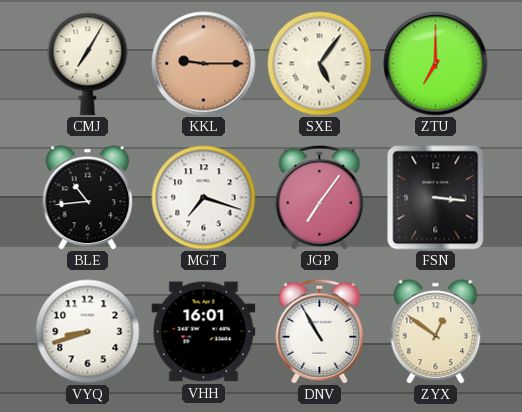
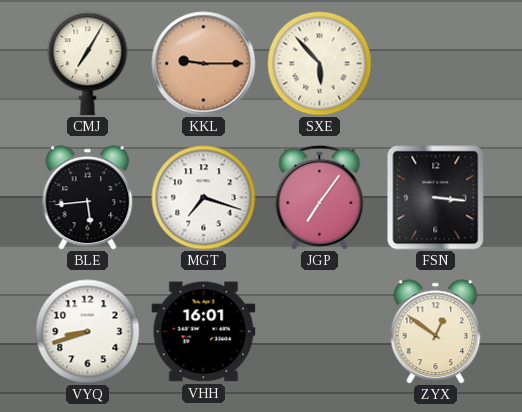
SXE: 5:06 -> 5:53
ZTU: 7:00 -> none
BLE: 10:44 -> 5:44
DNV: 10:55 -> none
